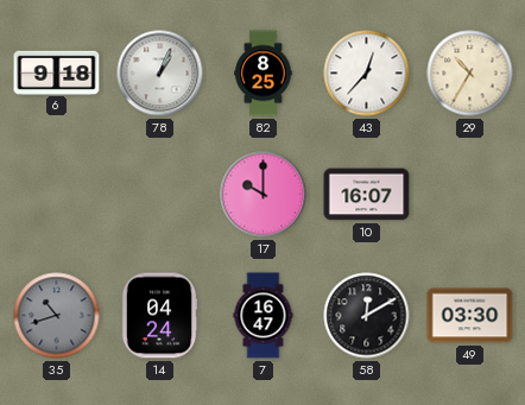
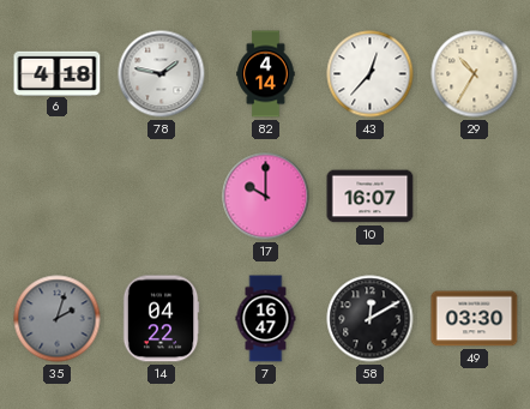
6: 9:18 -> 4:18
78: 1:04 -> 1:47
82: 8:25 -> 4:14
35: 10:42 -> 2:03
14: 04:24 -> 04:22
